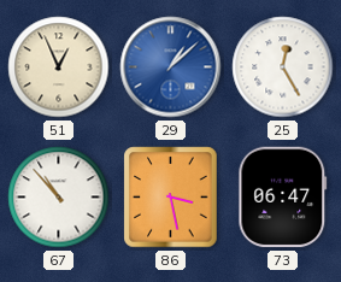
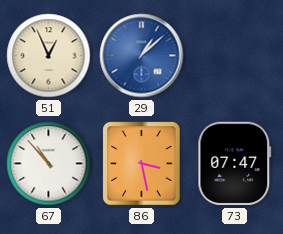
25: 12:25 -> none
73: 06:47 -> 07:47
